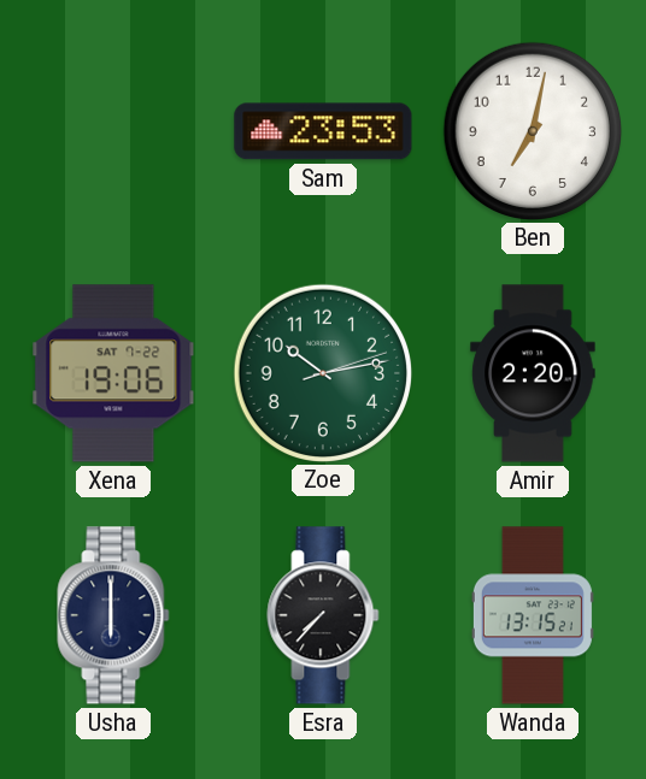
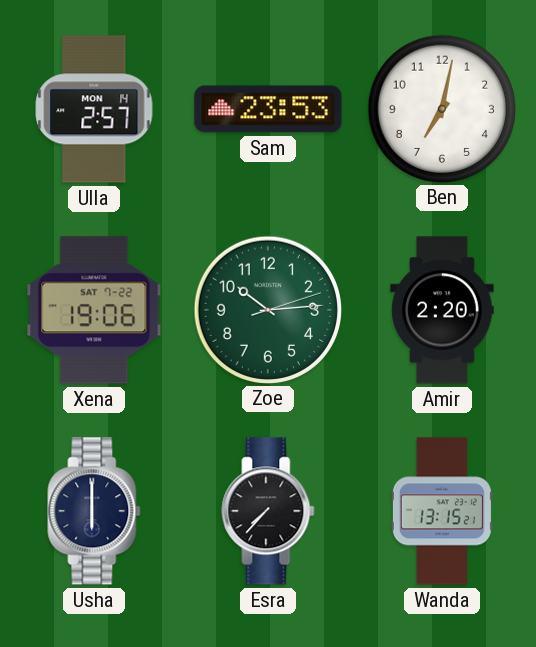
Ulla: none -> 2:57
Zoe: 10:13 -> 10:14
